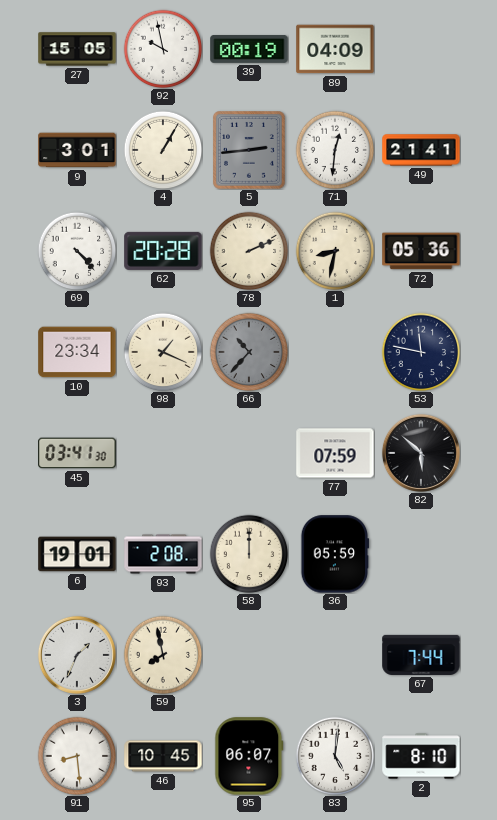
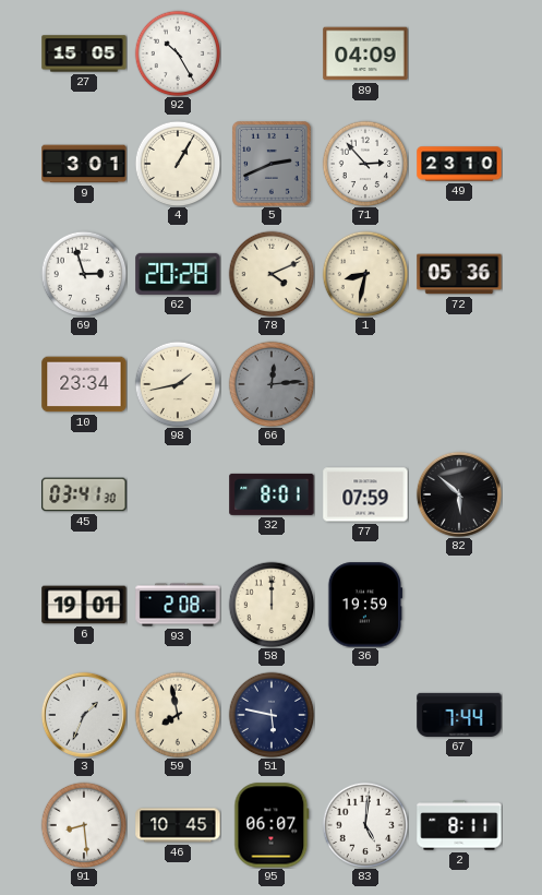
92: 9:58 -> 10:25
39: 00:19 -> none
5: 2:44 -> 2:41
71: 12:31 -> 2:53
49: 21:41 -> 23:10
69: 4:23 -> 2:57
78: 2:11 -> 4:11
98: 1:19 -> 1:43
66: 10:37 -> 12:14
53: 11:47 -> none
32: none -> 8:01
36: 05:59 -> 19:59
51: none -> 5:47
2: 8:10 -> 8:11
